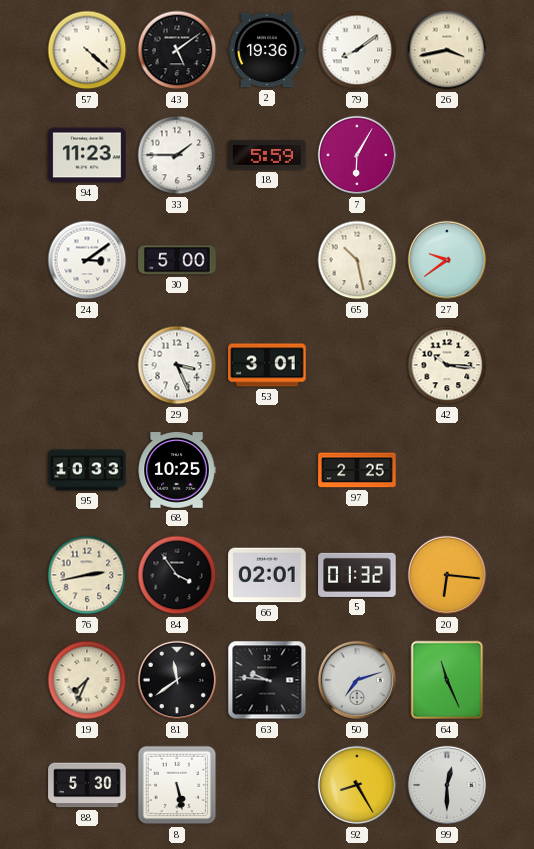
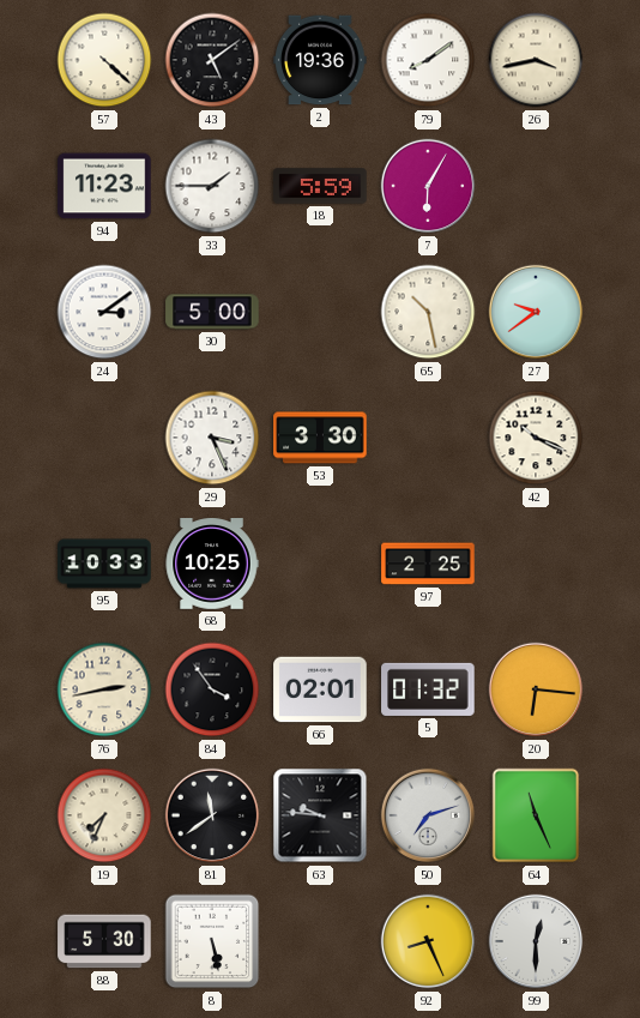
53: 3:01 -> 3:30
42: 10:16 -> 10:19
92: 8:25 -> 8:26
